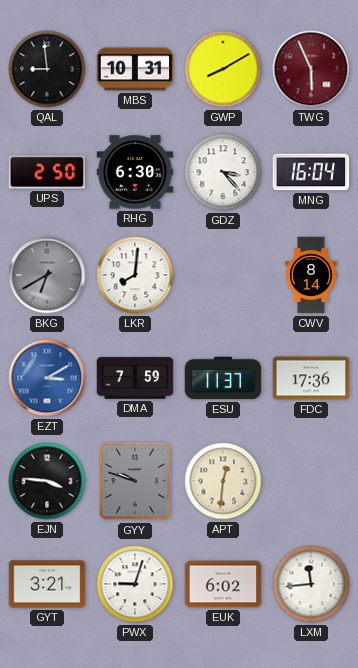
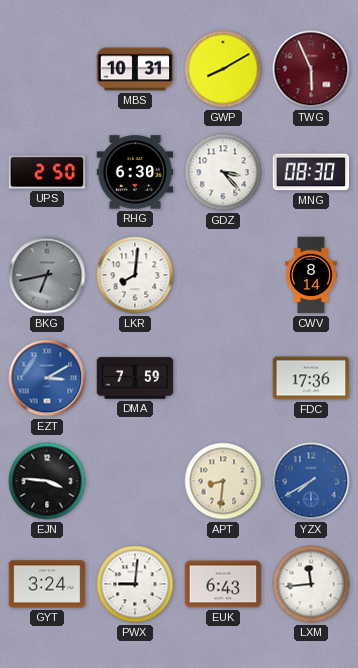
QAL: 8:59 -> none
MNG: 16:04 -> 08:30
BKG: 6:40 -> 6:43
ESU: 11:37 -> none
GYY: 9:48 -> none
APT: 12:31 -> 8:31
YZX: none -> 7:40
GYT: 3:21 -> 3:24
PWX: 9:03 -> 9:01
EUK: 6:02 -> 6:43
